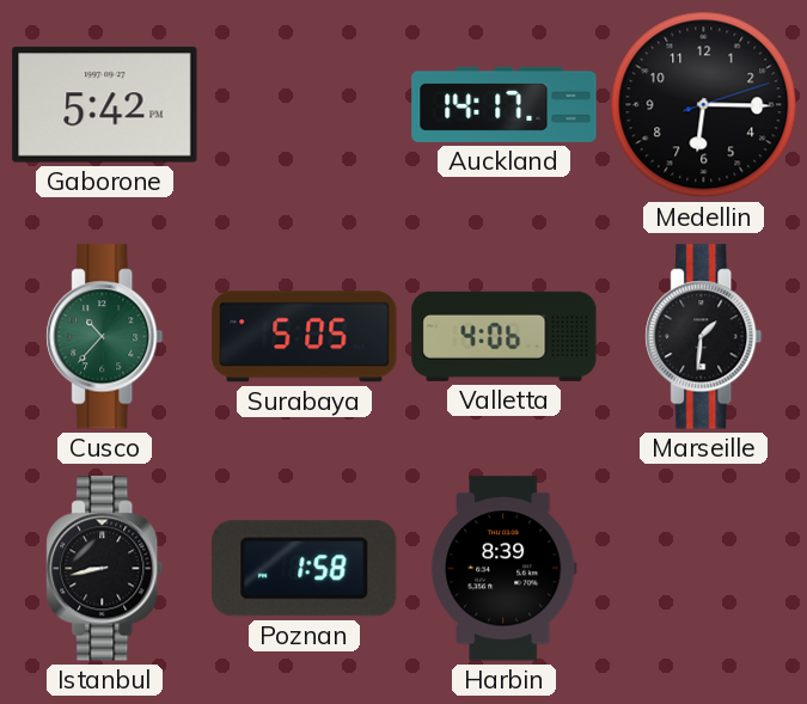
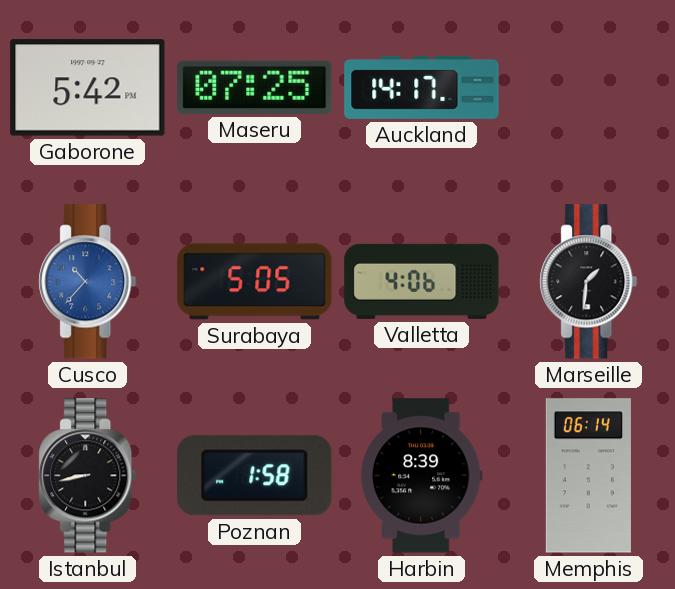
Maseru: none -> 07:25
Medellin: 6:15 -> none
Cusco dial: green -> blue
Memphis: none -> 06:14
